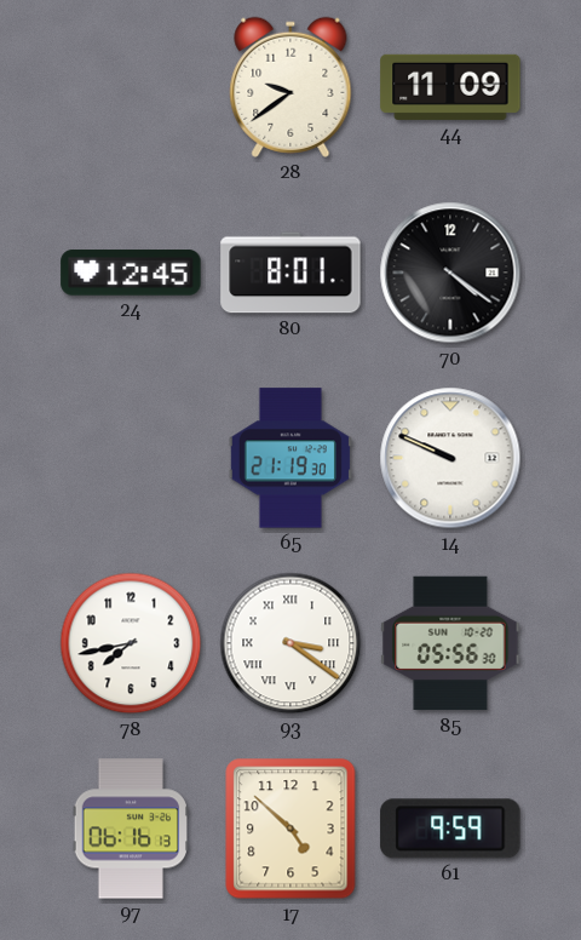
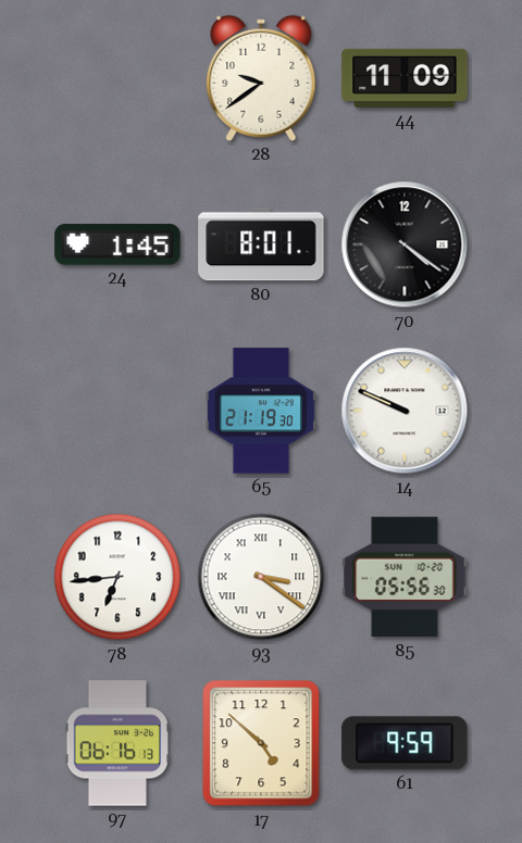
24: 12:45 -> 1:45
78: 7:43 -> 6:44
